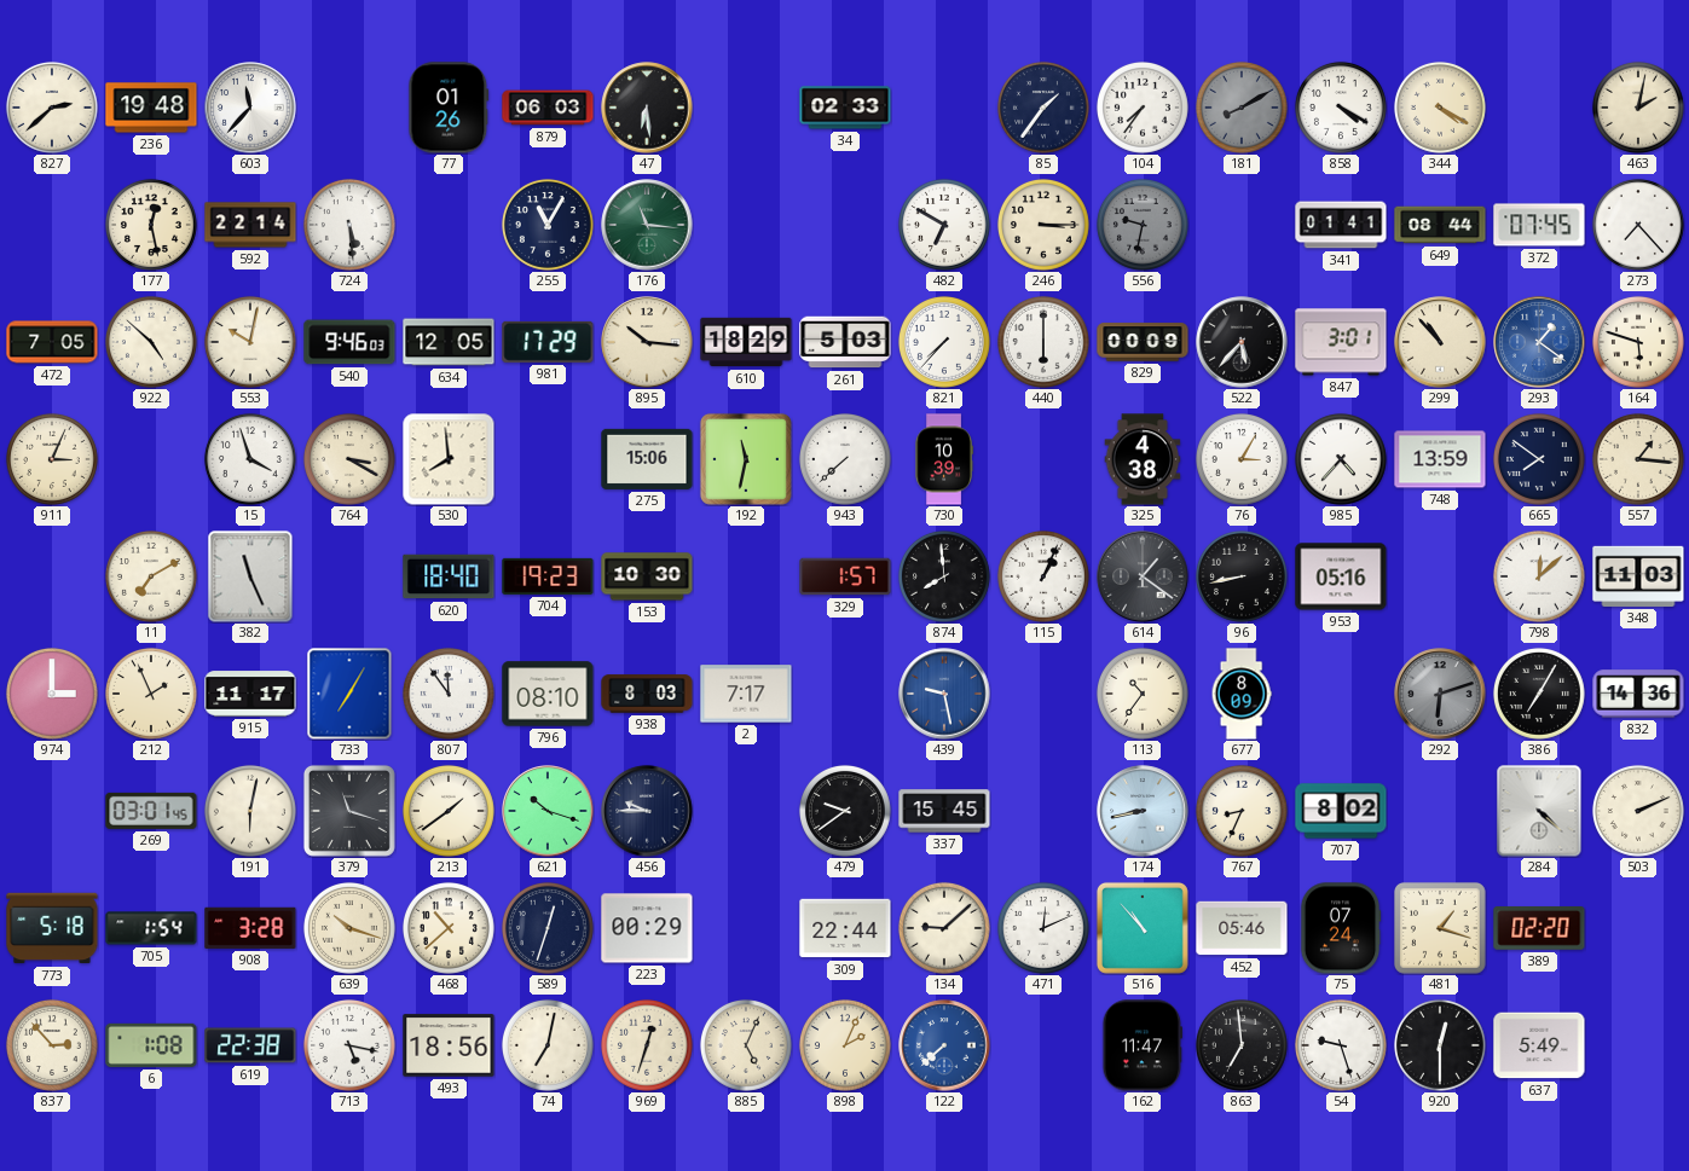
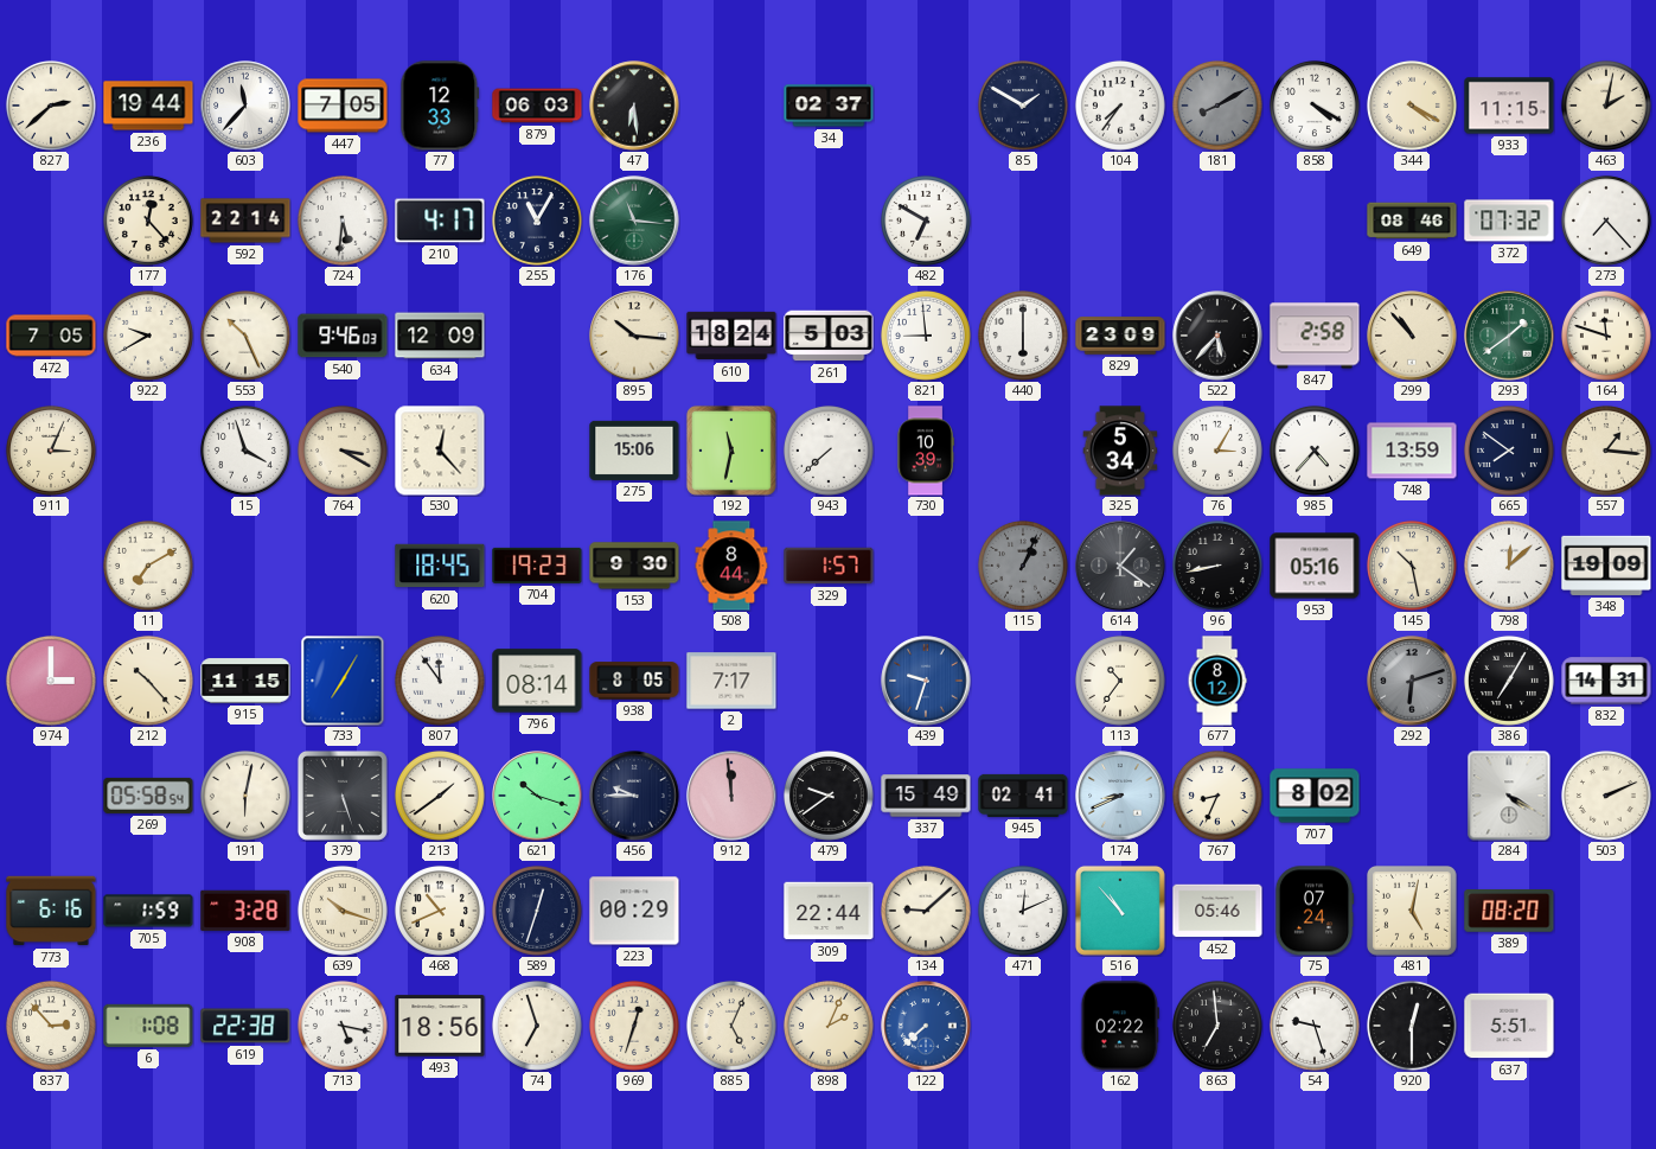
236: 19:48 -> 19:44
447: none -> 7:05
77: 01:26 -> 12:33
34: 02:33 -> 02:37
85: 1:36 -> 1:50
933: none -> 11:15
177: 12:28 -> 12:23
724: 5:29 -> 5:31
210: none -> 4:17
246: 3:15 -> none
556: 9:32 -> none
341: 01:41 -> none
649: 08:44 -> 08:46
372: 07:45 -> 07:32
922: 4:52 -> 9:40
553: 10:02 -> 10:26
634: 12:05 -> 12:09
981: 17:29 -> none
610: 18:29 -> 18:24
821: 7:37 -> 8:59
829: 00:09 -> 23:09
847: 3:01 -> 2:58
293: 1:21 -> 1:39
293 dial: blue -> green
164: 5:48 -> 11:48
530: 7:59 -> 12:23
325: 4:38 -> 5:34
382: 11:26 -> none
620: 18:40 -> 18:45
153: 10:30 -> 9:30
508: none -> 8:44
874: 7:59 -> none
115 dial: white -> grey
145: none -> 10:28
348: 11:03 -> 19:09
212: 1:56 -> 10:23
915: 11:17 -> 11:15
796: 08:10 -> 08:14
938: 8:03 -> 8:05
439: 9:28 -> 9:33
677: 8:09 -> 8:12
832: 14:36 -> 14:31
269: 03:01 -> 05:58
379: 11:18 -> 5:27
912: none -> 11:59
337: 15:45 -> 15:49
945: none -> 02:41
174: 8:43 -> 8:41
284: 4:22 -> 4:20
773: 5:18 -> 6:16
705: 1:54 -> 1:59
468: 10:38 -> 10:41
481: 1:18 -> 5:02
389: 02:20 -> 08:20
74: 7:02 -> 6:57
162: 11:47 -> 02:22
637: 5:49 -> 5:51
